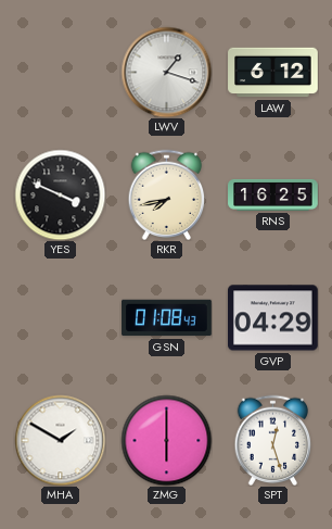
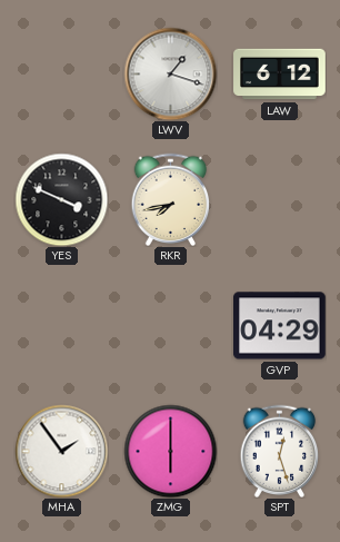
RNS: 16:25 -> none
GSN: 01:08 -> none
MHA: 1:50 -> 1:54
